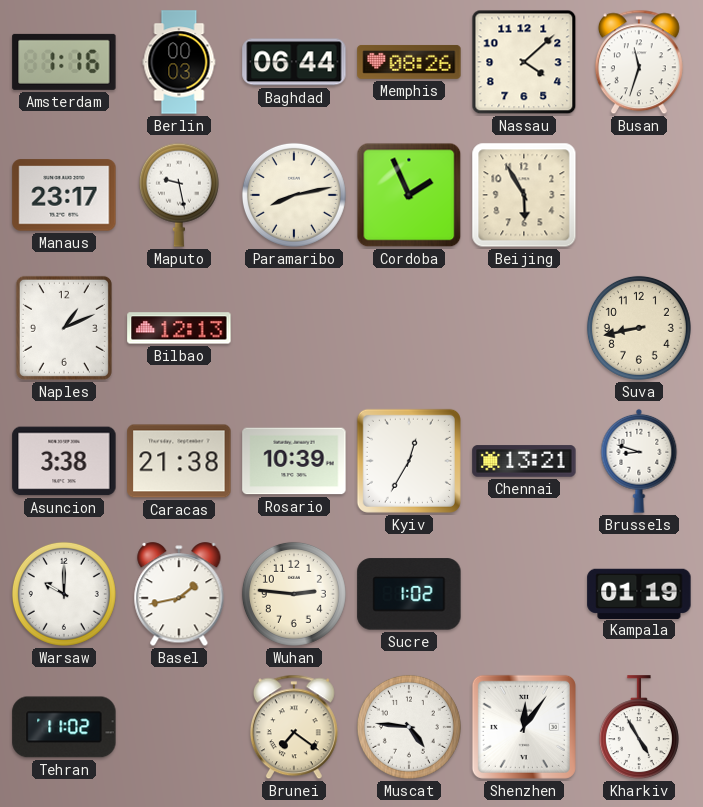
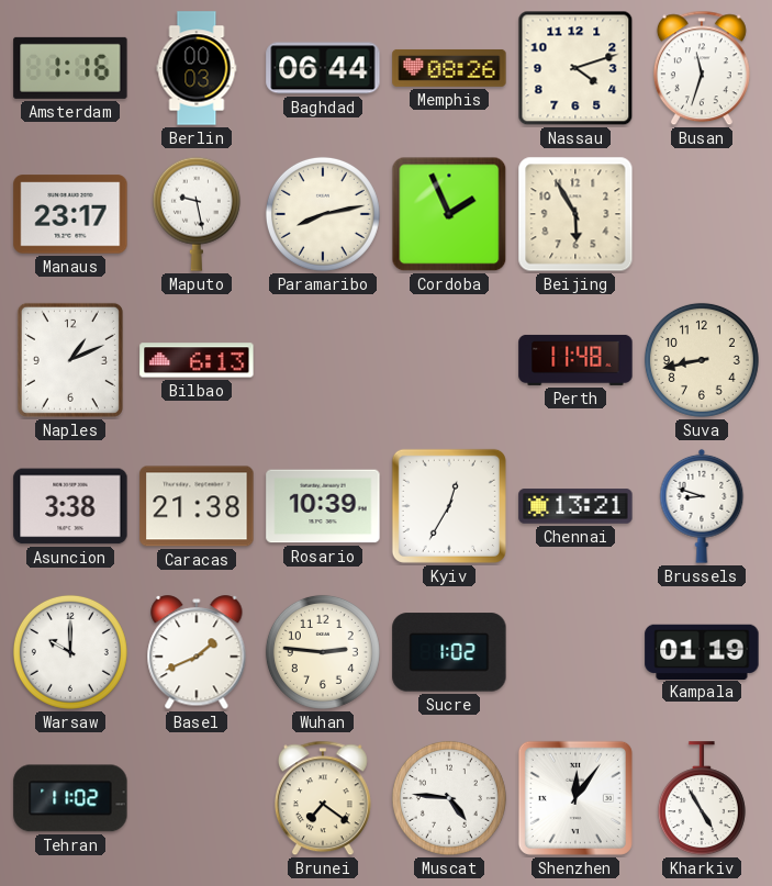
Nassau: 4:08 -> 4:12
Bilbao: 12:13 -> 6:13
Perth: none -> 11:48
Basel: 1:43 -> 1:41
